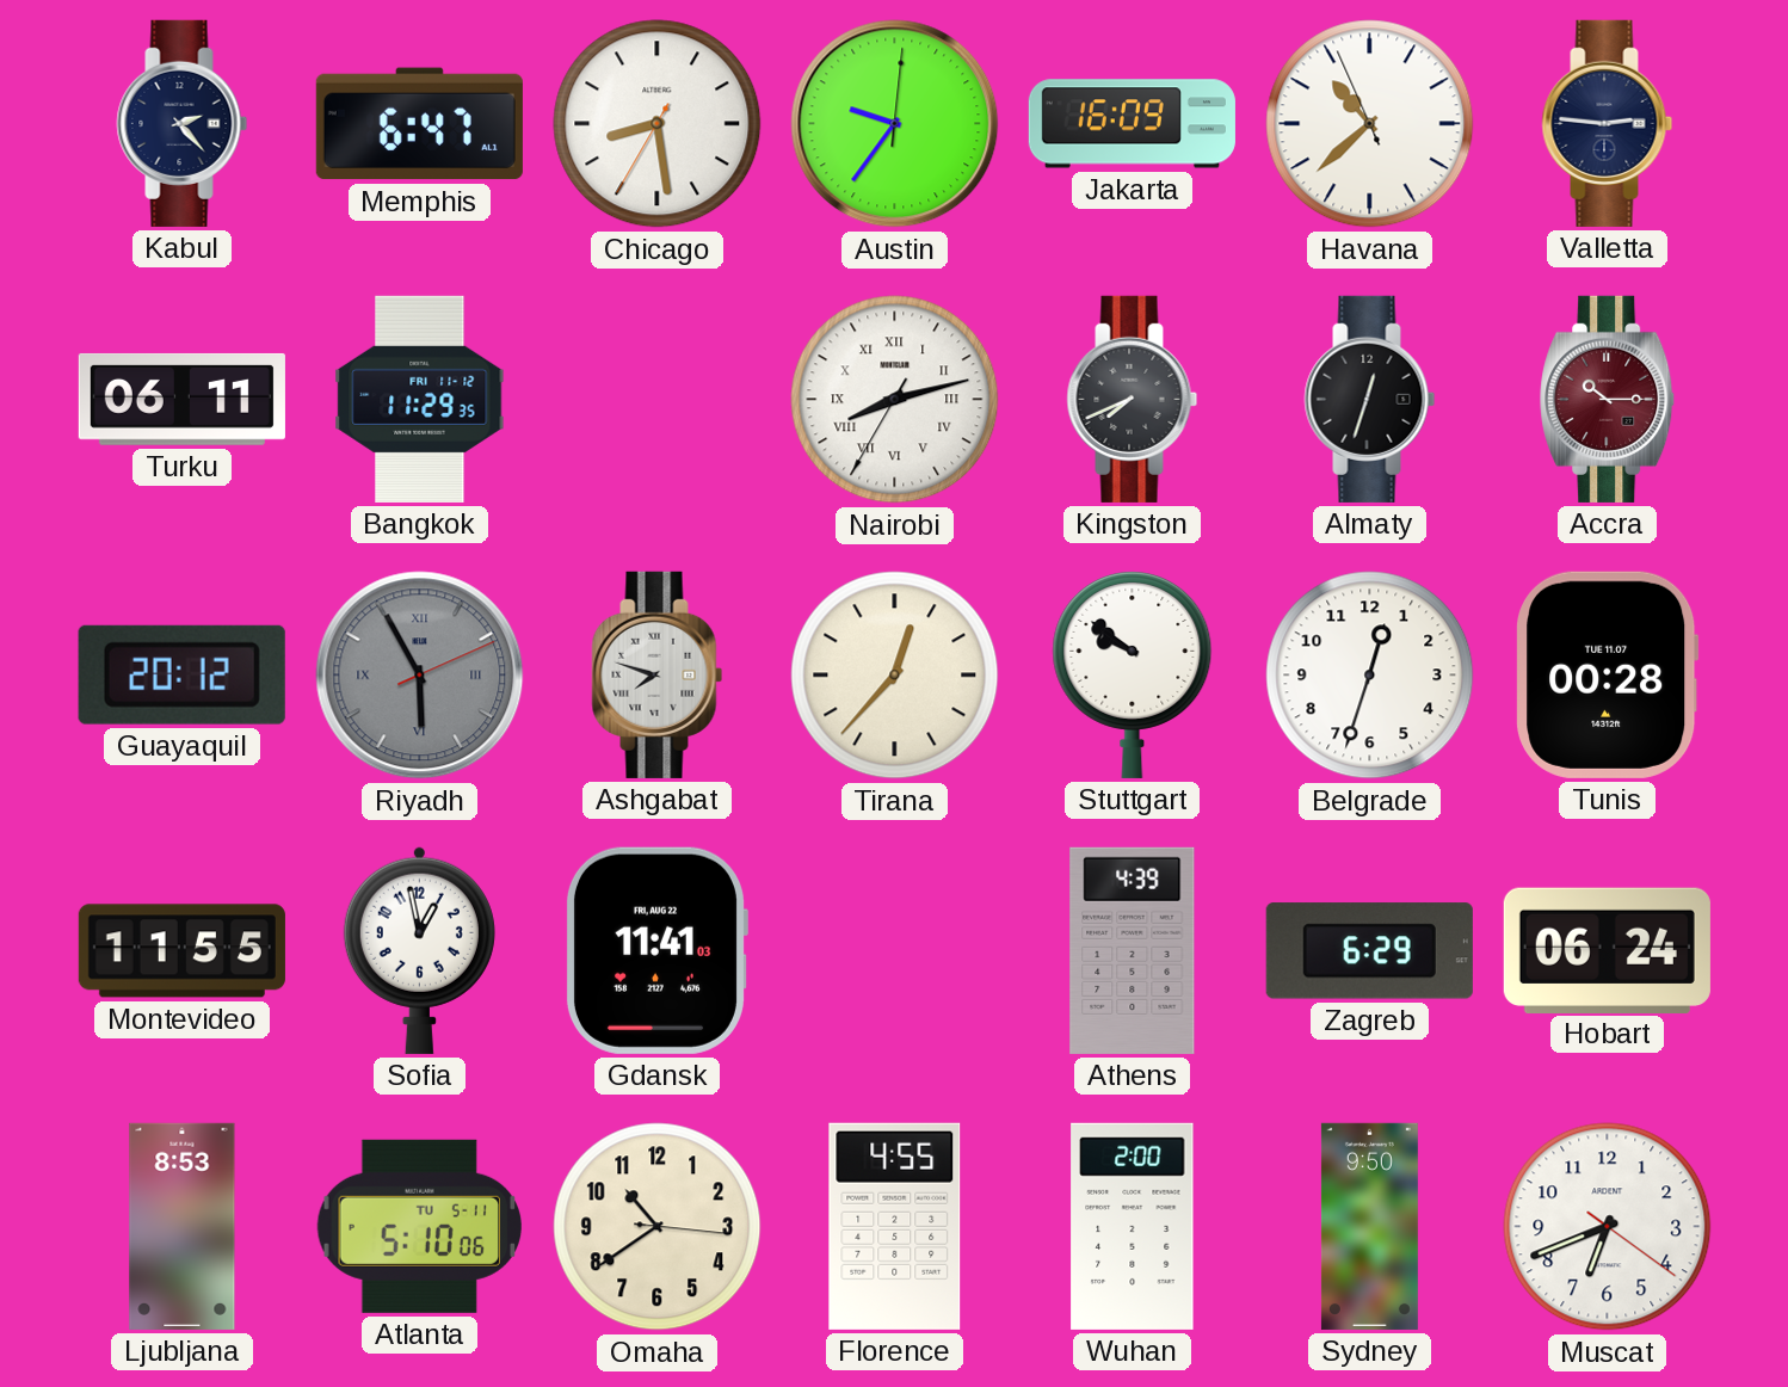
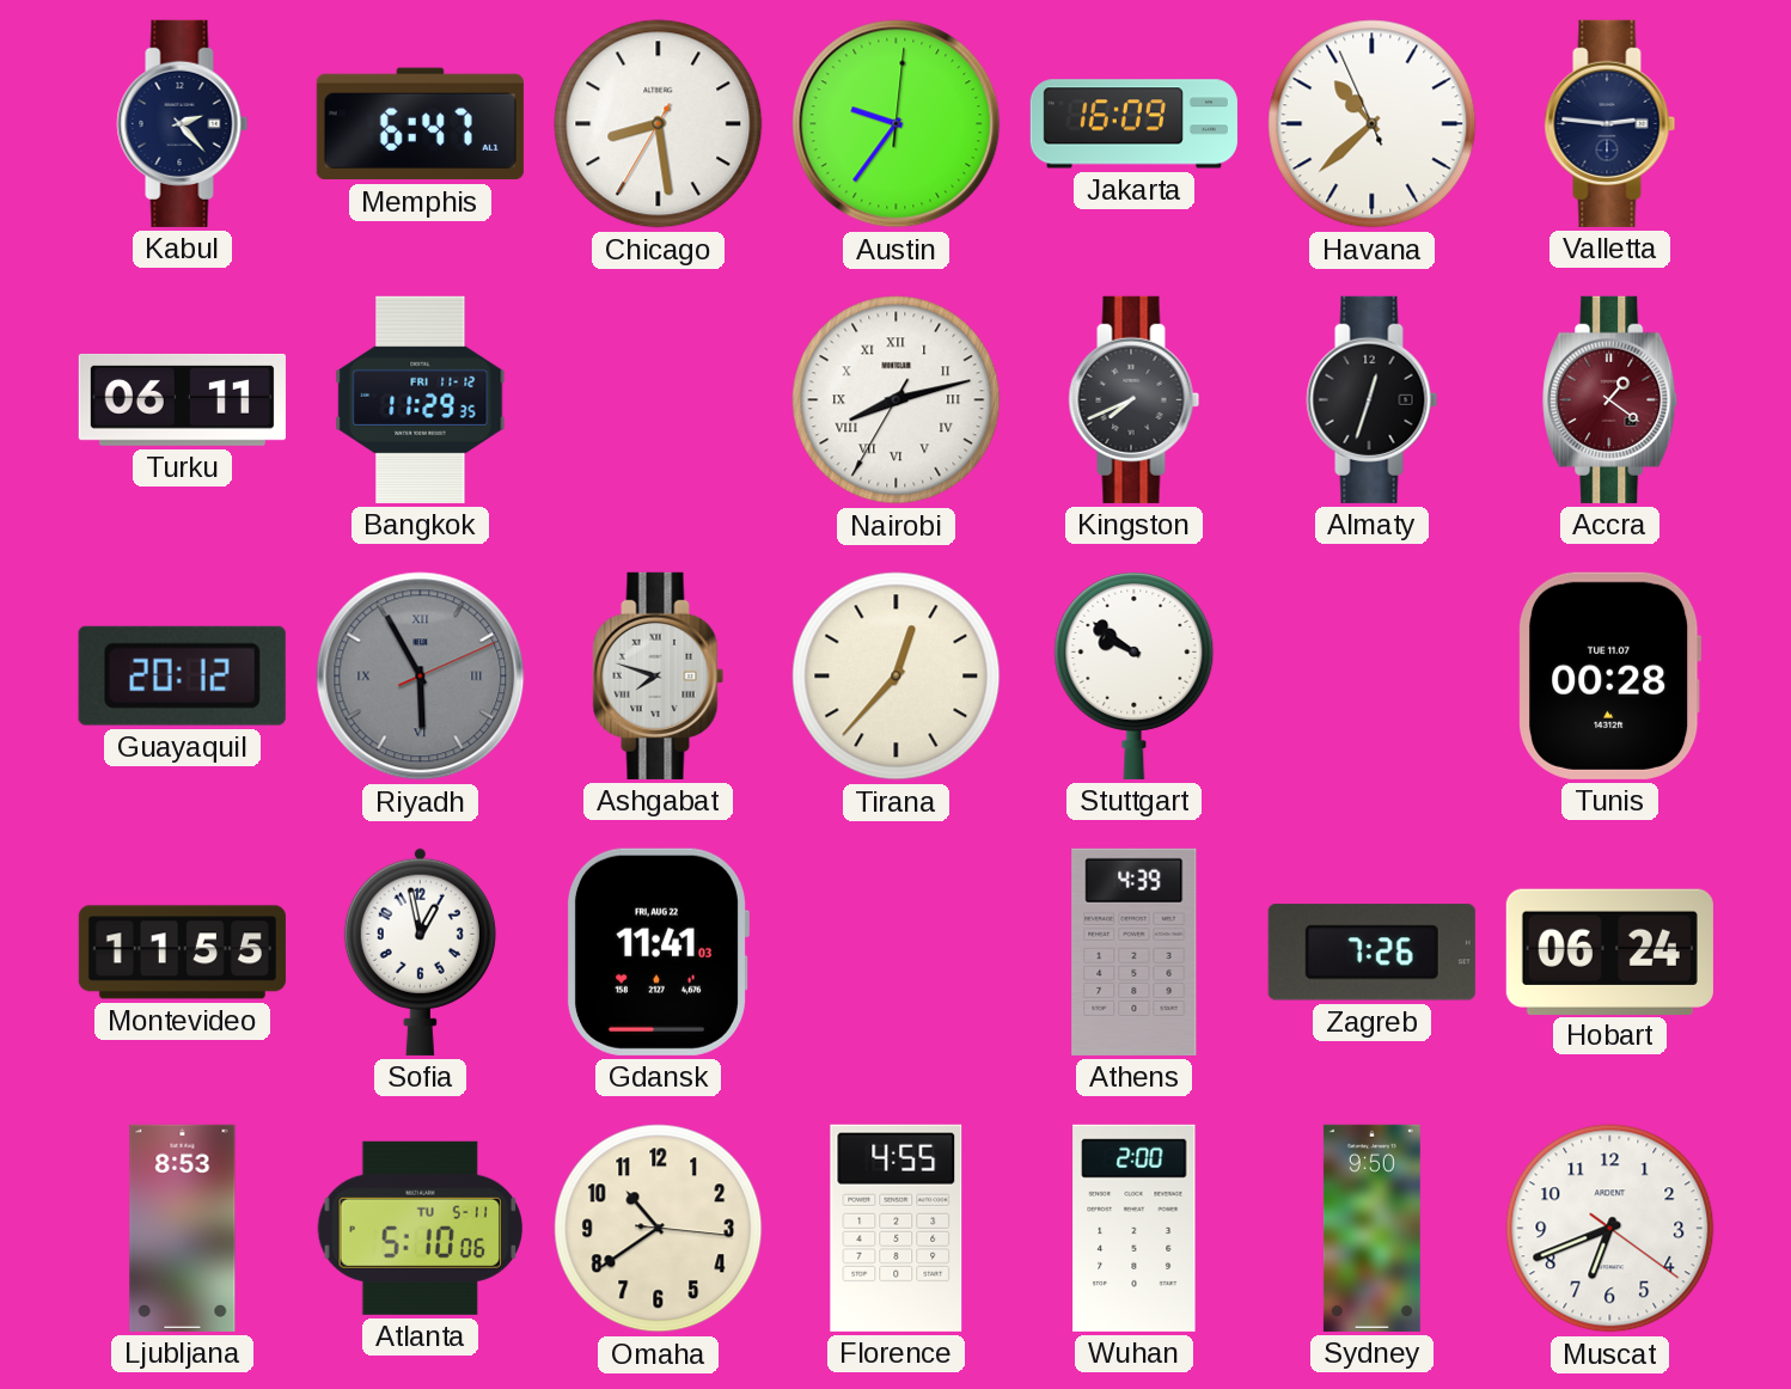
Accra: 10:15 -> 1:21
Belgrade: 12:33 -> none
Zagreb: 6:29 -> 7:26
